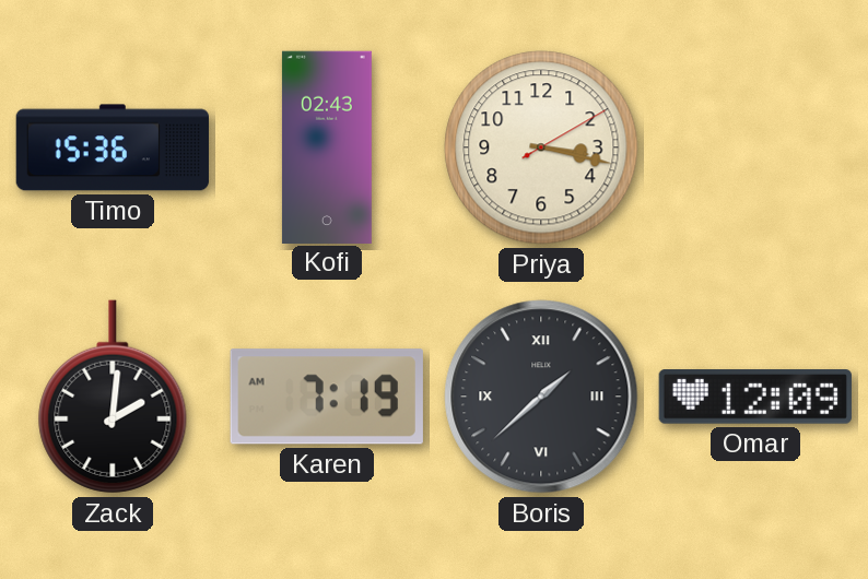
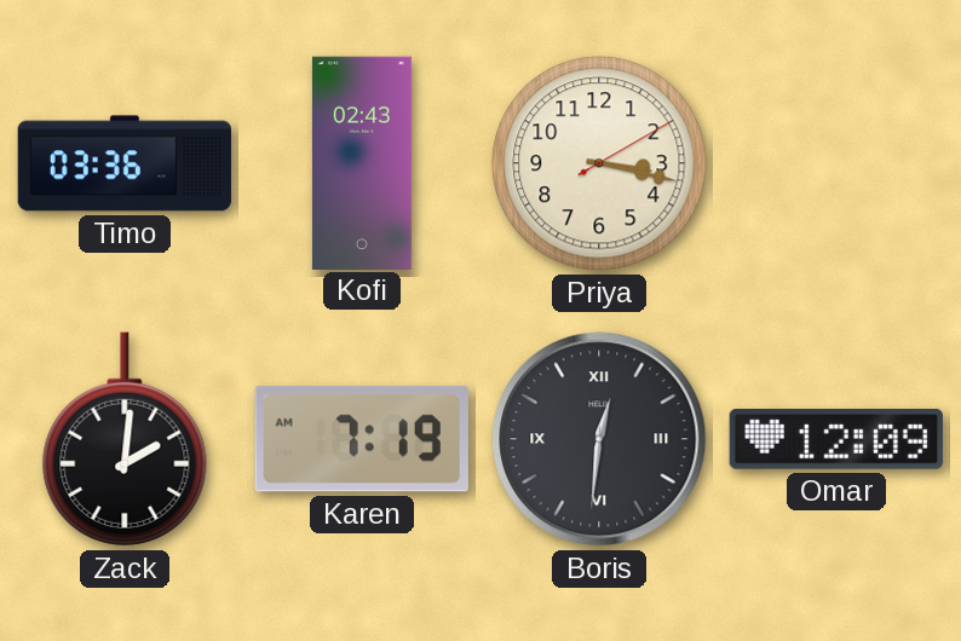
Timo: 15:36 -> 03:36
Boris: 1:38 -> 12:31
